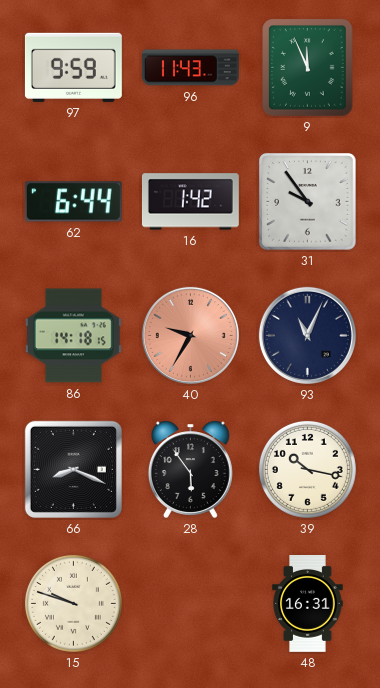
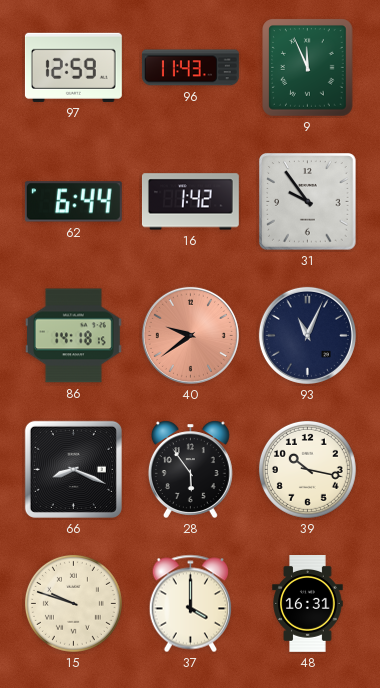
97: 9:59 -> 12:59
40: 9:35 -> 9:39
37: none -> 4:00
